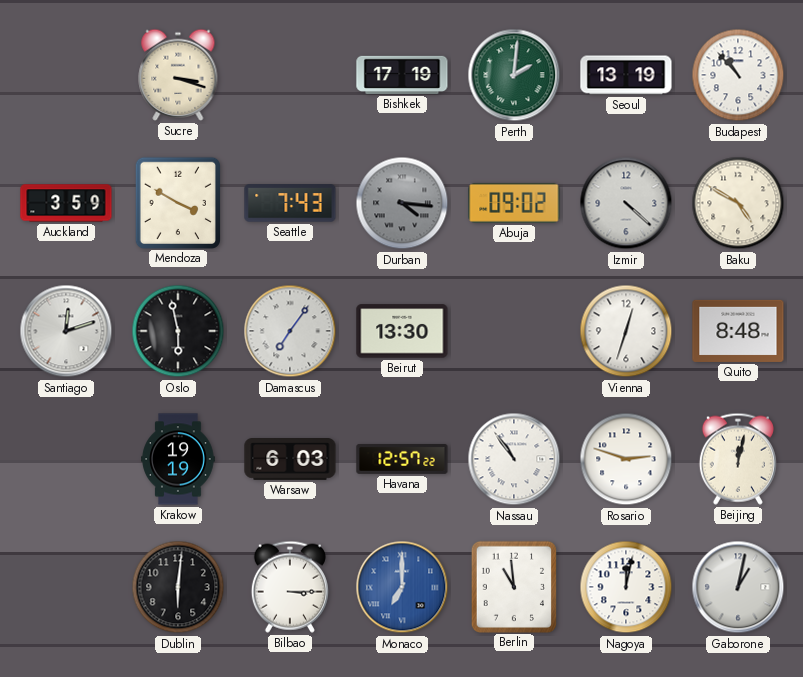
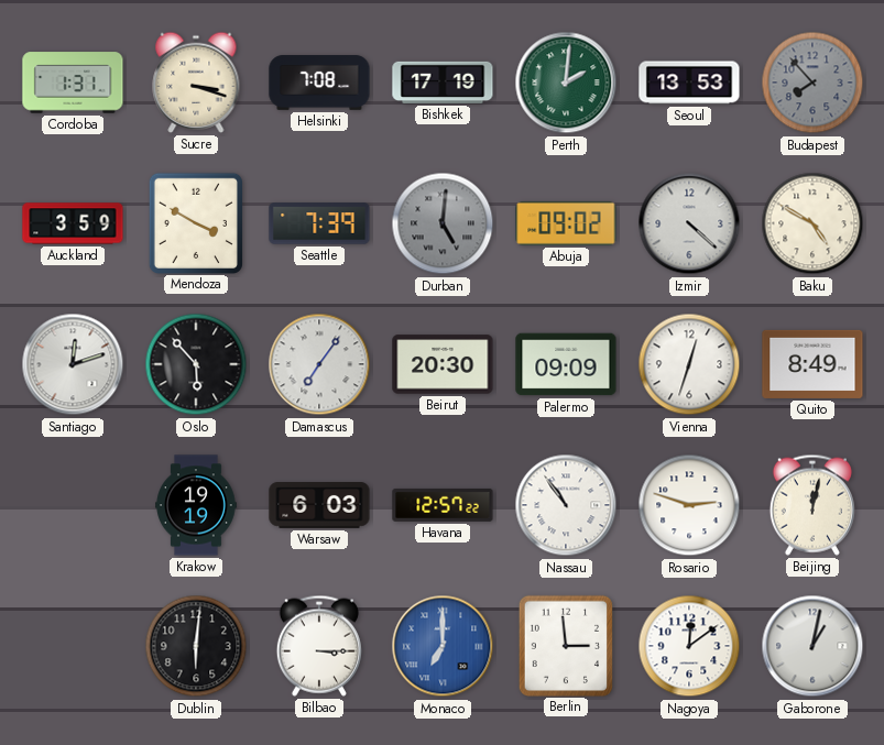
Cordoba: none -> 1:31
Helsinki: none -> 7:08
Seoul: 13:19 -> 13:53
Budapest: 10:53 -> 7:53
Budapest dial: white -> grey
Seattle: 7:43 -> 7:39
Durban: 4:16 -> 5:01
Oslo: 5:58 -> 5:53
Beirut: 13:30 -> 20:30
Palermo: none -> 09:09
Quito: 8:48 -> 8:49
Berlin: 10:59 -> 2:59
Nagoya: 12:02 -> 12:09
